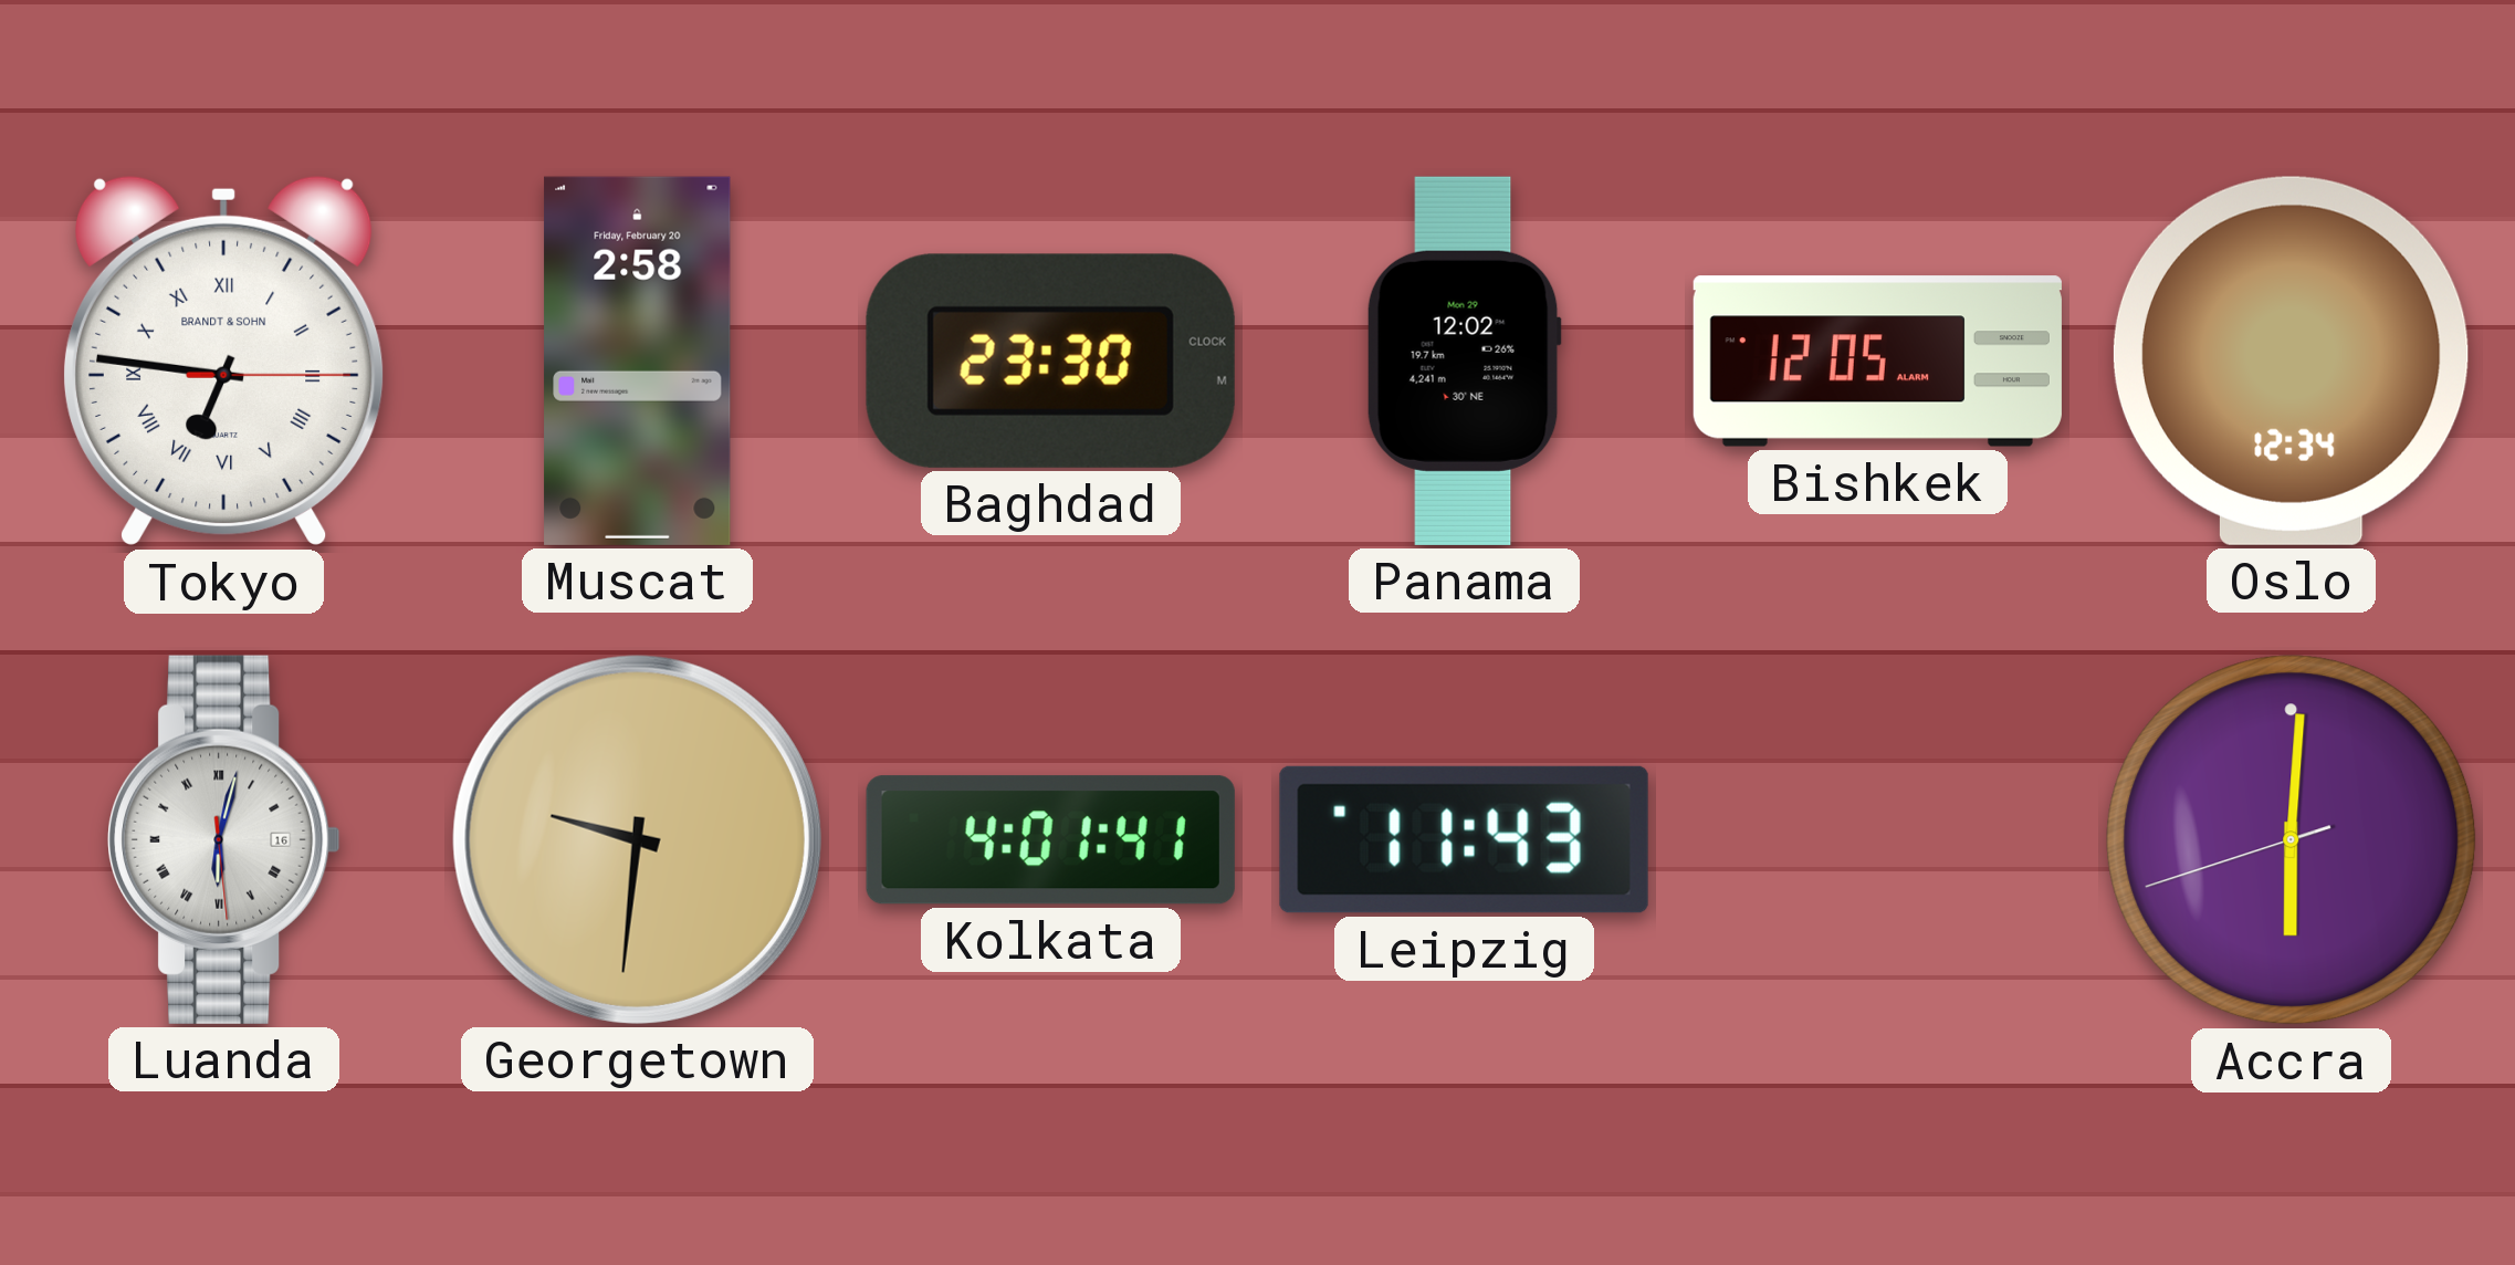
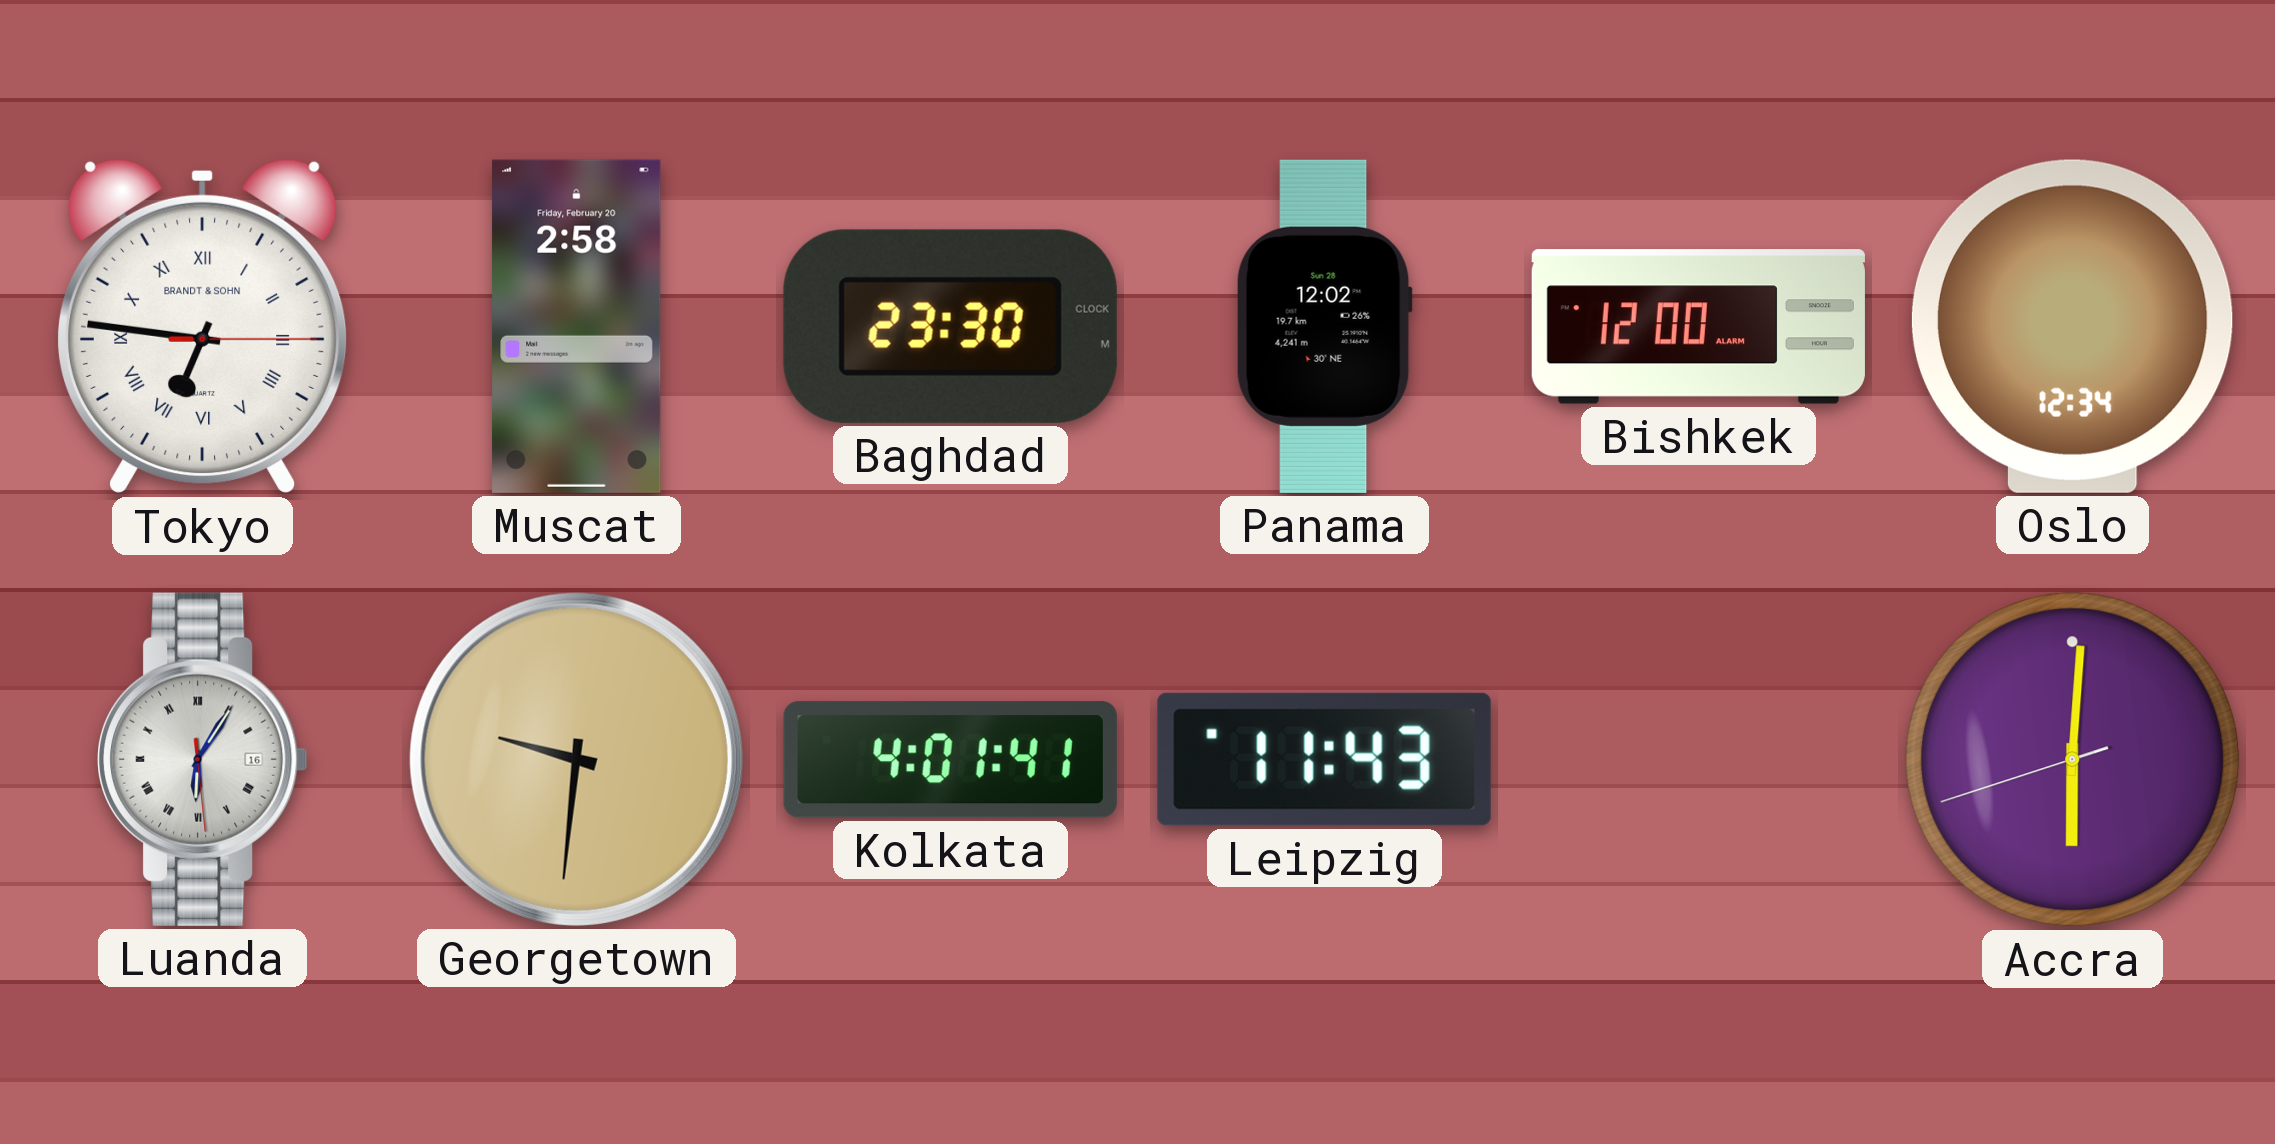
Panama date: Mon 29 -> Sun 28
Bishkek: 12:05 -> 12:00
Luanda: 6:02 -> 6:05
